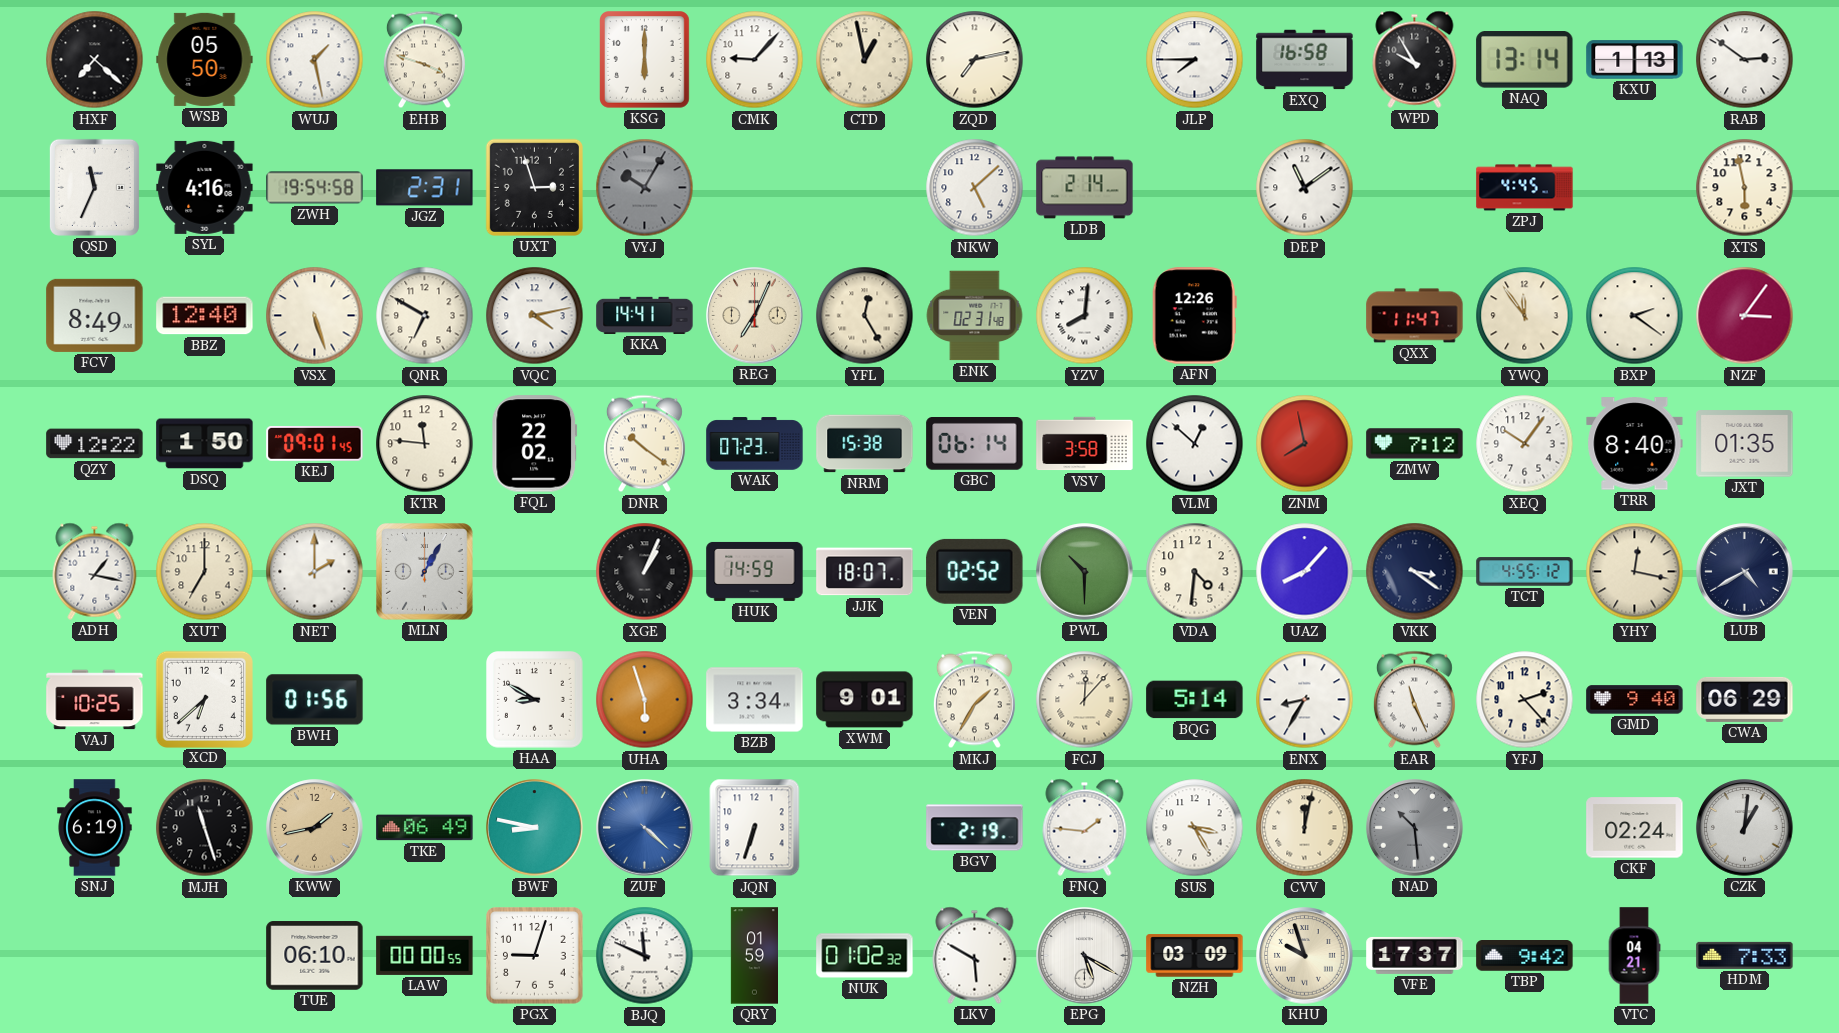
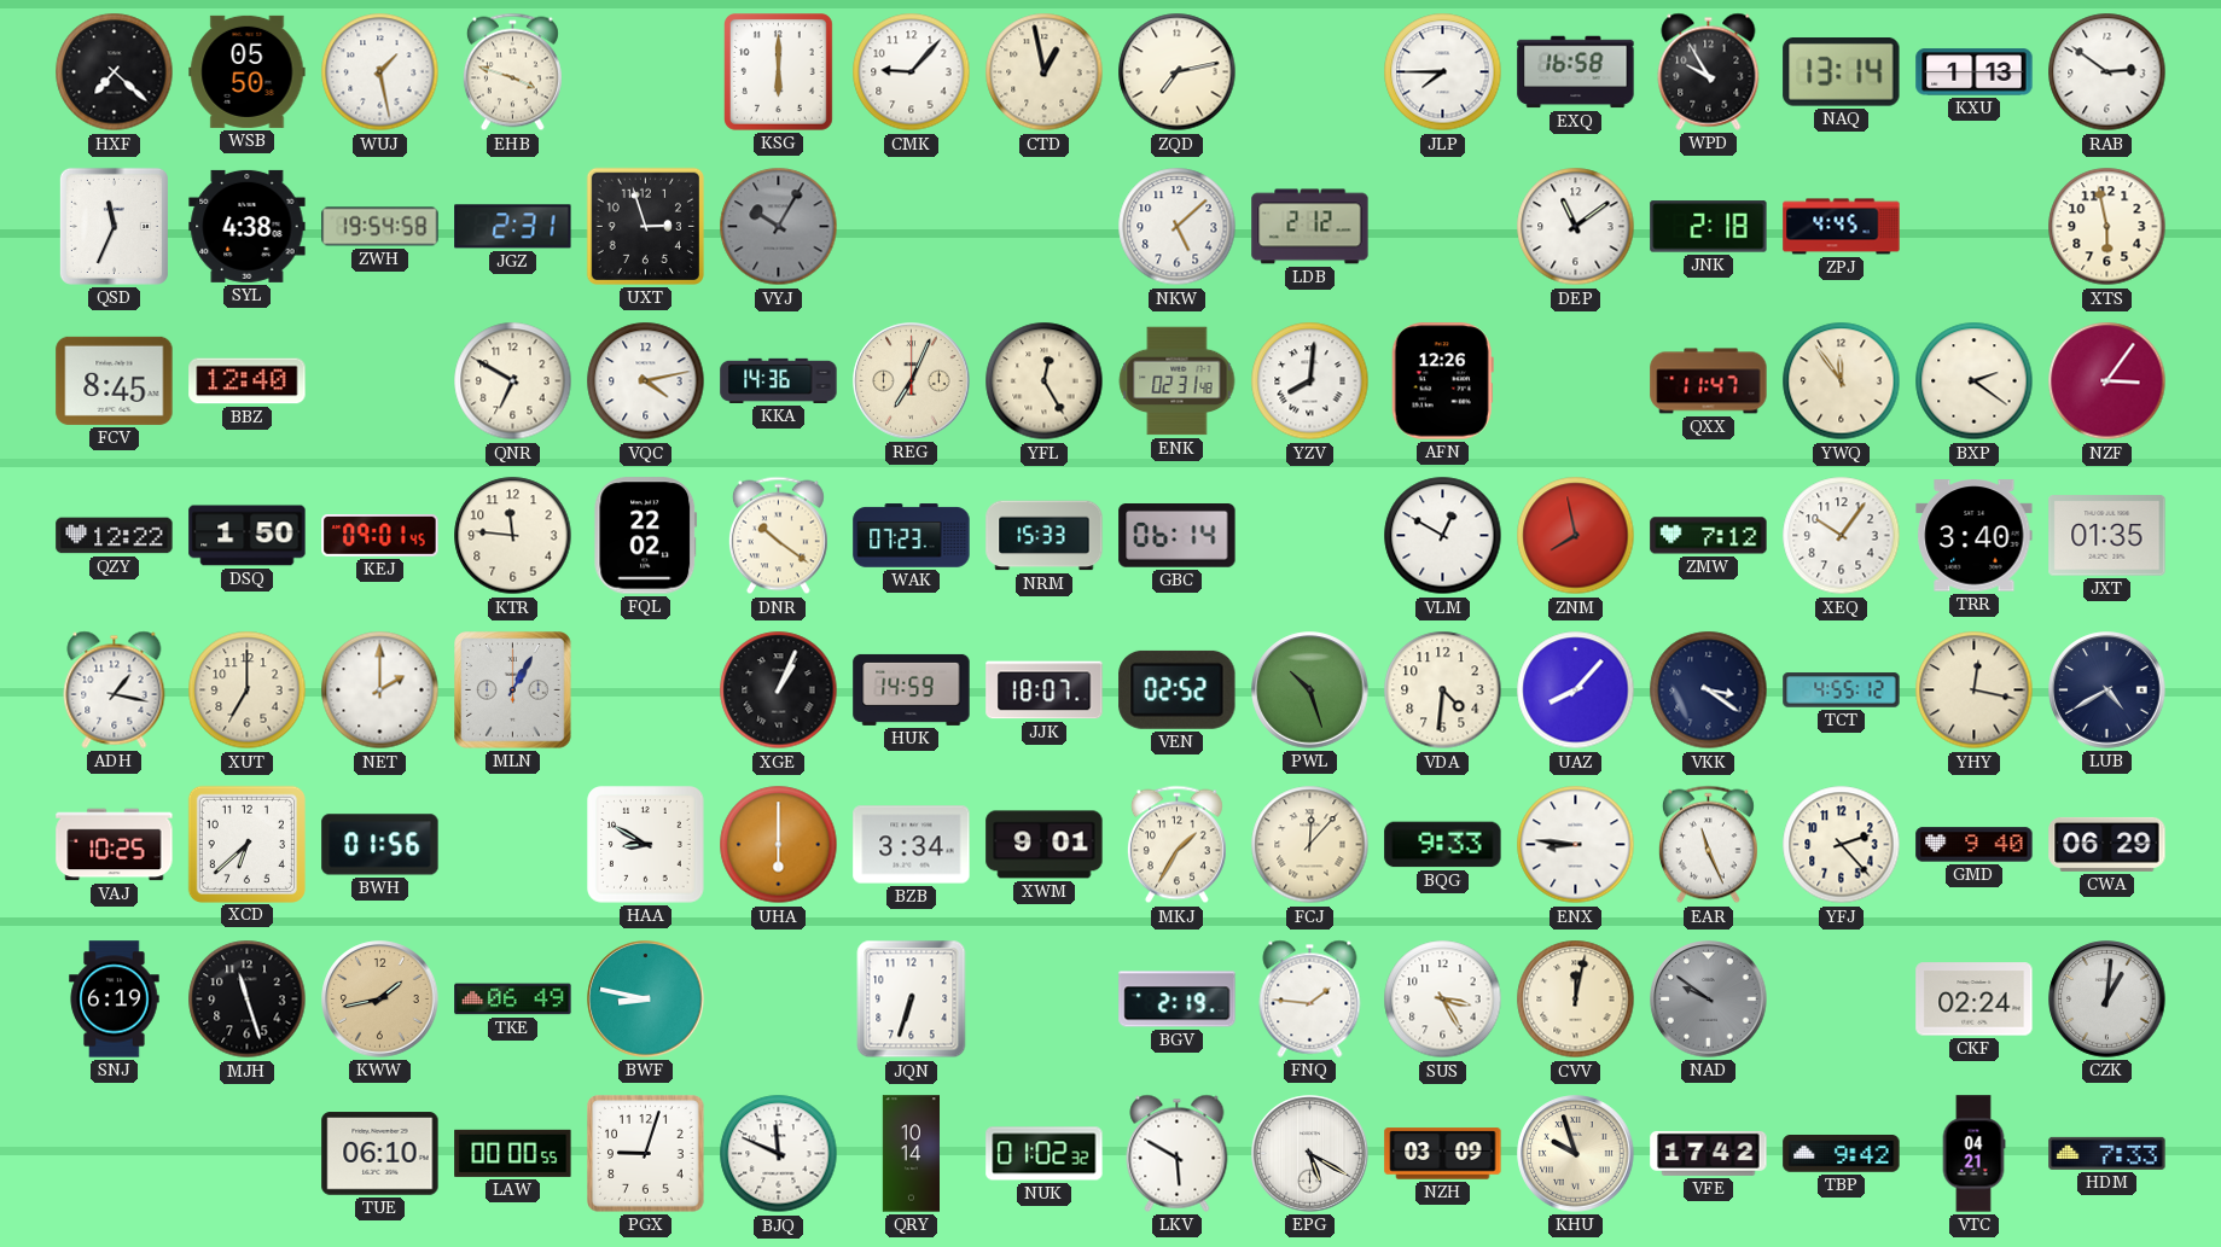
SYL: 4:16 -> 4:38
LDB: 2:14 -> 2:12
JNK: none -> 2:18
FCV: 8:49 -> 8:45
VSX: 5:27 -> none
KKA: 14:41 -> 14:36
NRM: 15:38 -> 15:33
VSV: 3:58 -> none
VLM: 12:52 -> 12:50
TRR: 8:40 -> 3:40
PWL: 10:30 -> 10:27
UHA: 5:57 -> 6:00
BQG: 5:14 -> 9:33
ENX: 8:35 -> 8:46
ZUF: 4:22 -> none
NAD: 10:29 -> 9:51
QRY: 01:59 -> 10:14
VFE: 17:37 -> 17:42
